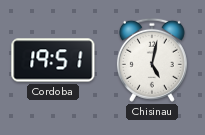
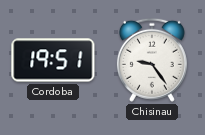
Chisinau: 5:02 -> 9:24
